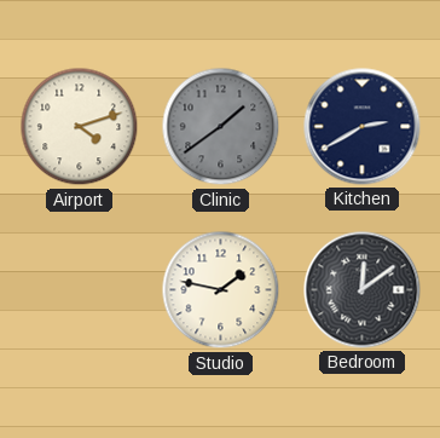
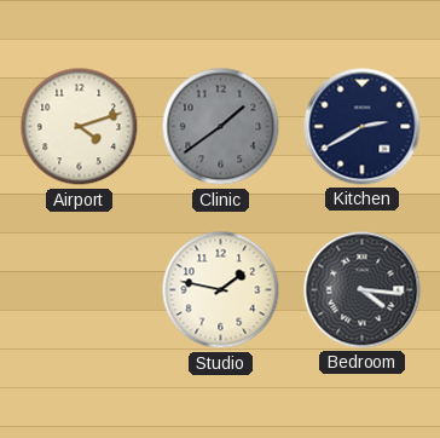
Bedroom: 12:09 -> 4:16
